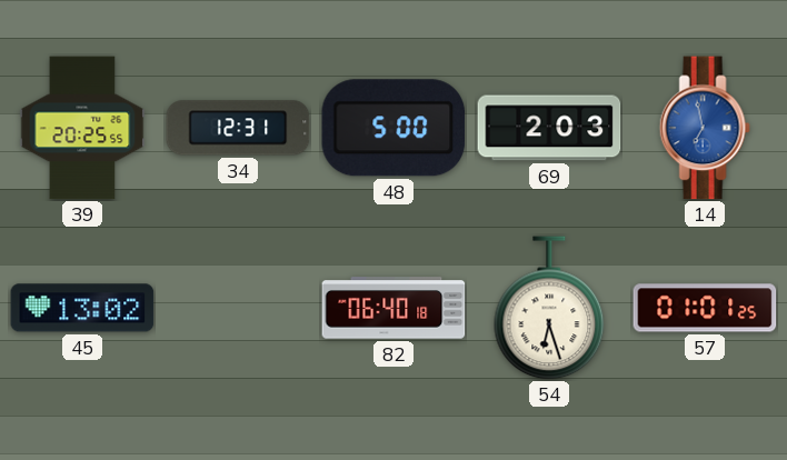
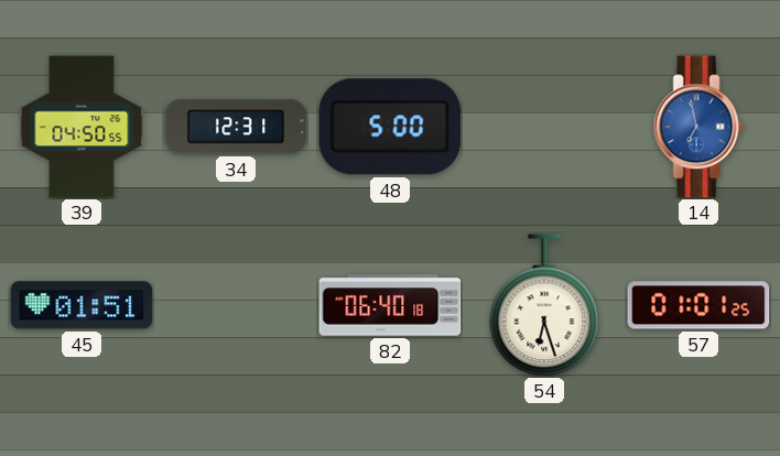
39: 20:25 -> 04:50
69: 2:03 -> none
45: 13:02 -> 01:51
